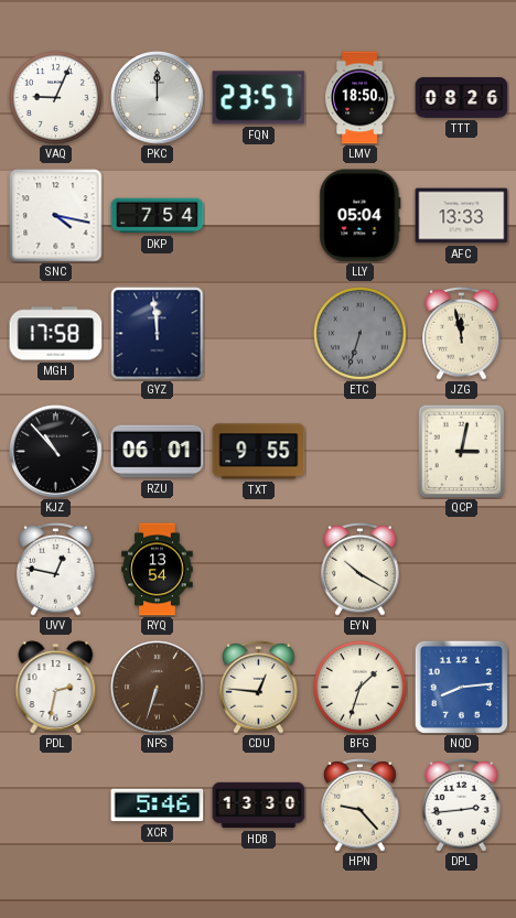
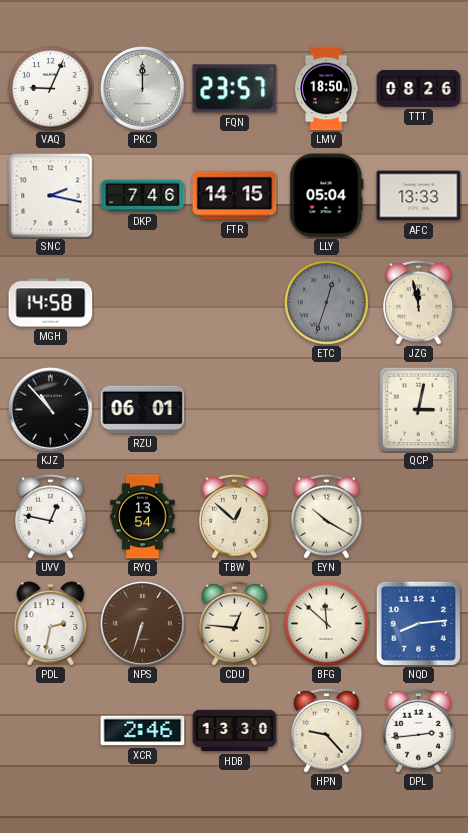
SNC: 4:17 -> 2:17
DKP: 7:54 -> 7:46
FTR: none -> 14:15
MGH: 17:58 -> 14:58
GYZ: 11:59 -> none
ETC: 6:33 -> 12:33
TXT: 9:55 -> none
TBW: none -> 12:52
BFG: 1:33 -> 11:52
XCR: 5:46 -> 2:46
